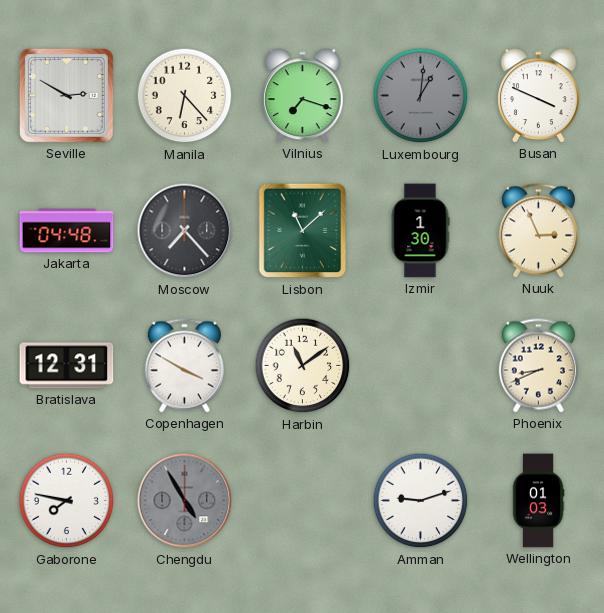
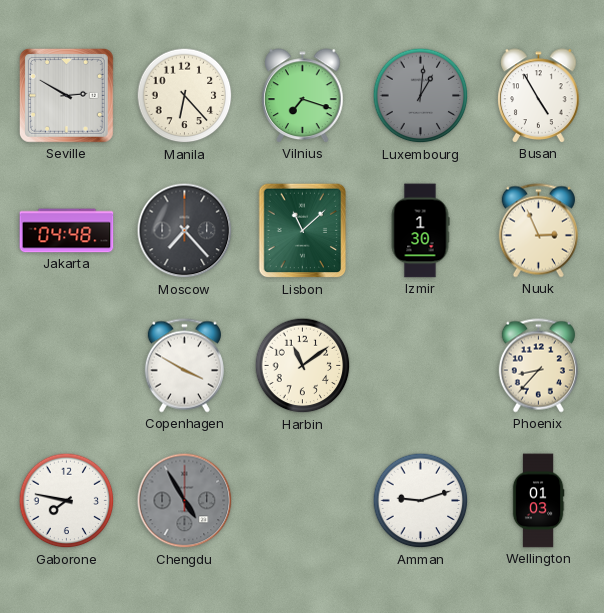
Busan: 3:49 -> 4:55
Bratislava: 12:31 -> none
Phoenix: 8:41 -> 8:37
